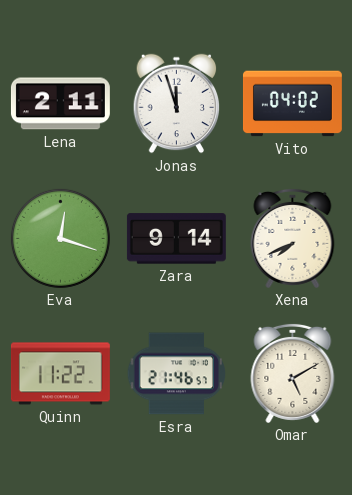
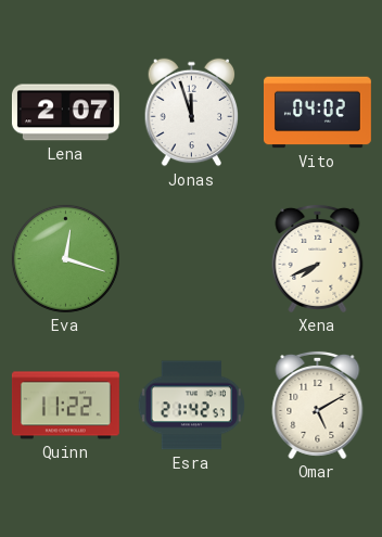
Lena: 2:11 -> 2:07
Zara: 9:14 -> none
Esra: 21:46 -> 21:42
